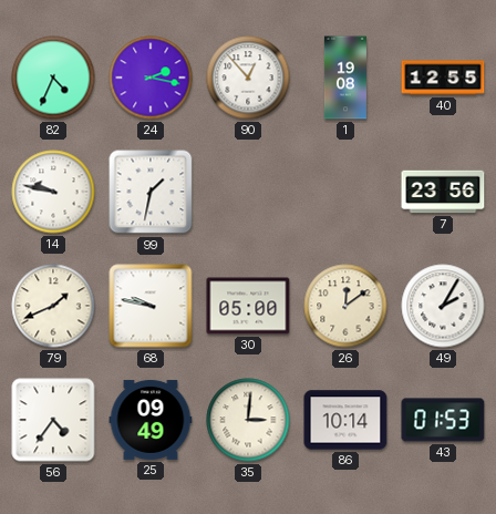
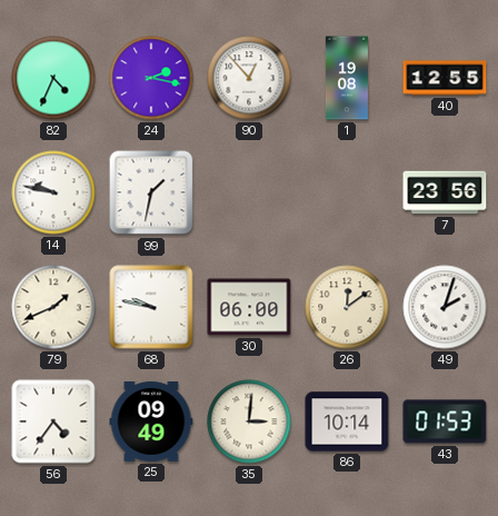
30: 05:00 -> 06:00
49: 2:05 -> 2:03
